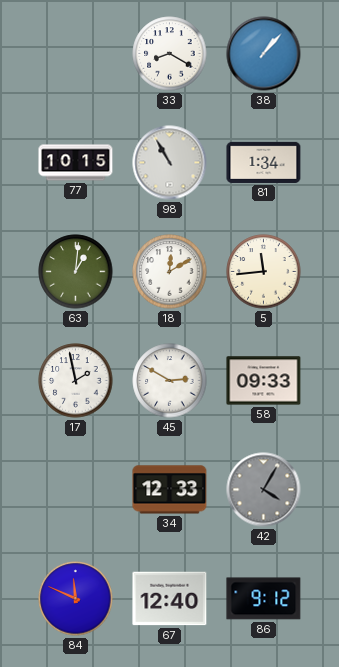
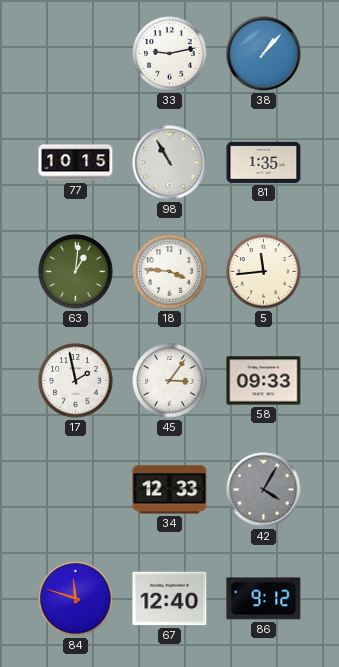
33: 8:20 -> 9:13
81: 1:34 -> 1:35
18: 12:10 -> 3:46
45: 2:50 -> 3:06
84: 11:49 -> 11:48
